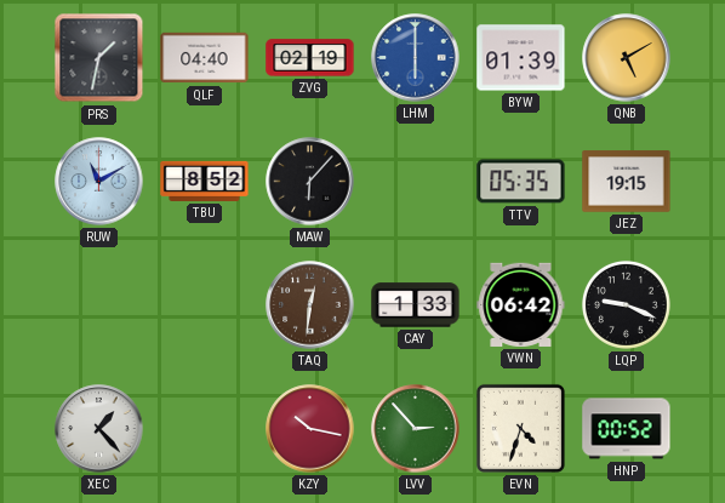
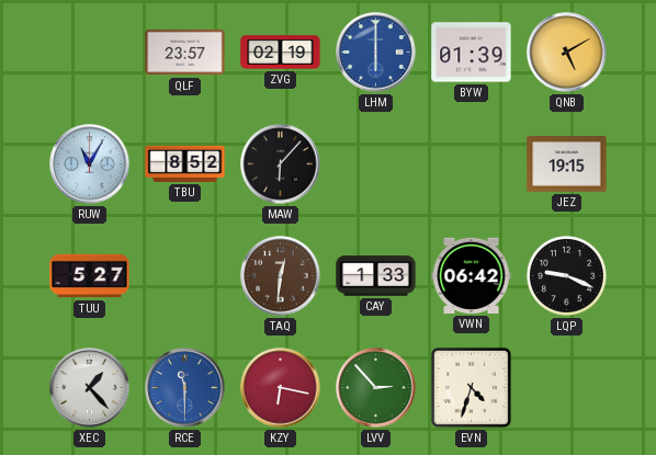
PRS: 1:32 -> none
QLF: 04:40 -> 23:57
RUW: 11:10 -> 11:05
TTV: 05:35 -> none
TUU: none -> 5:27
RCE: none -> 11:30
KZY: 10:17 -> 6:17
HNP: 00:52 -> none
